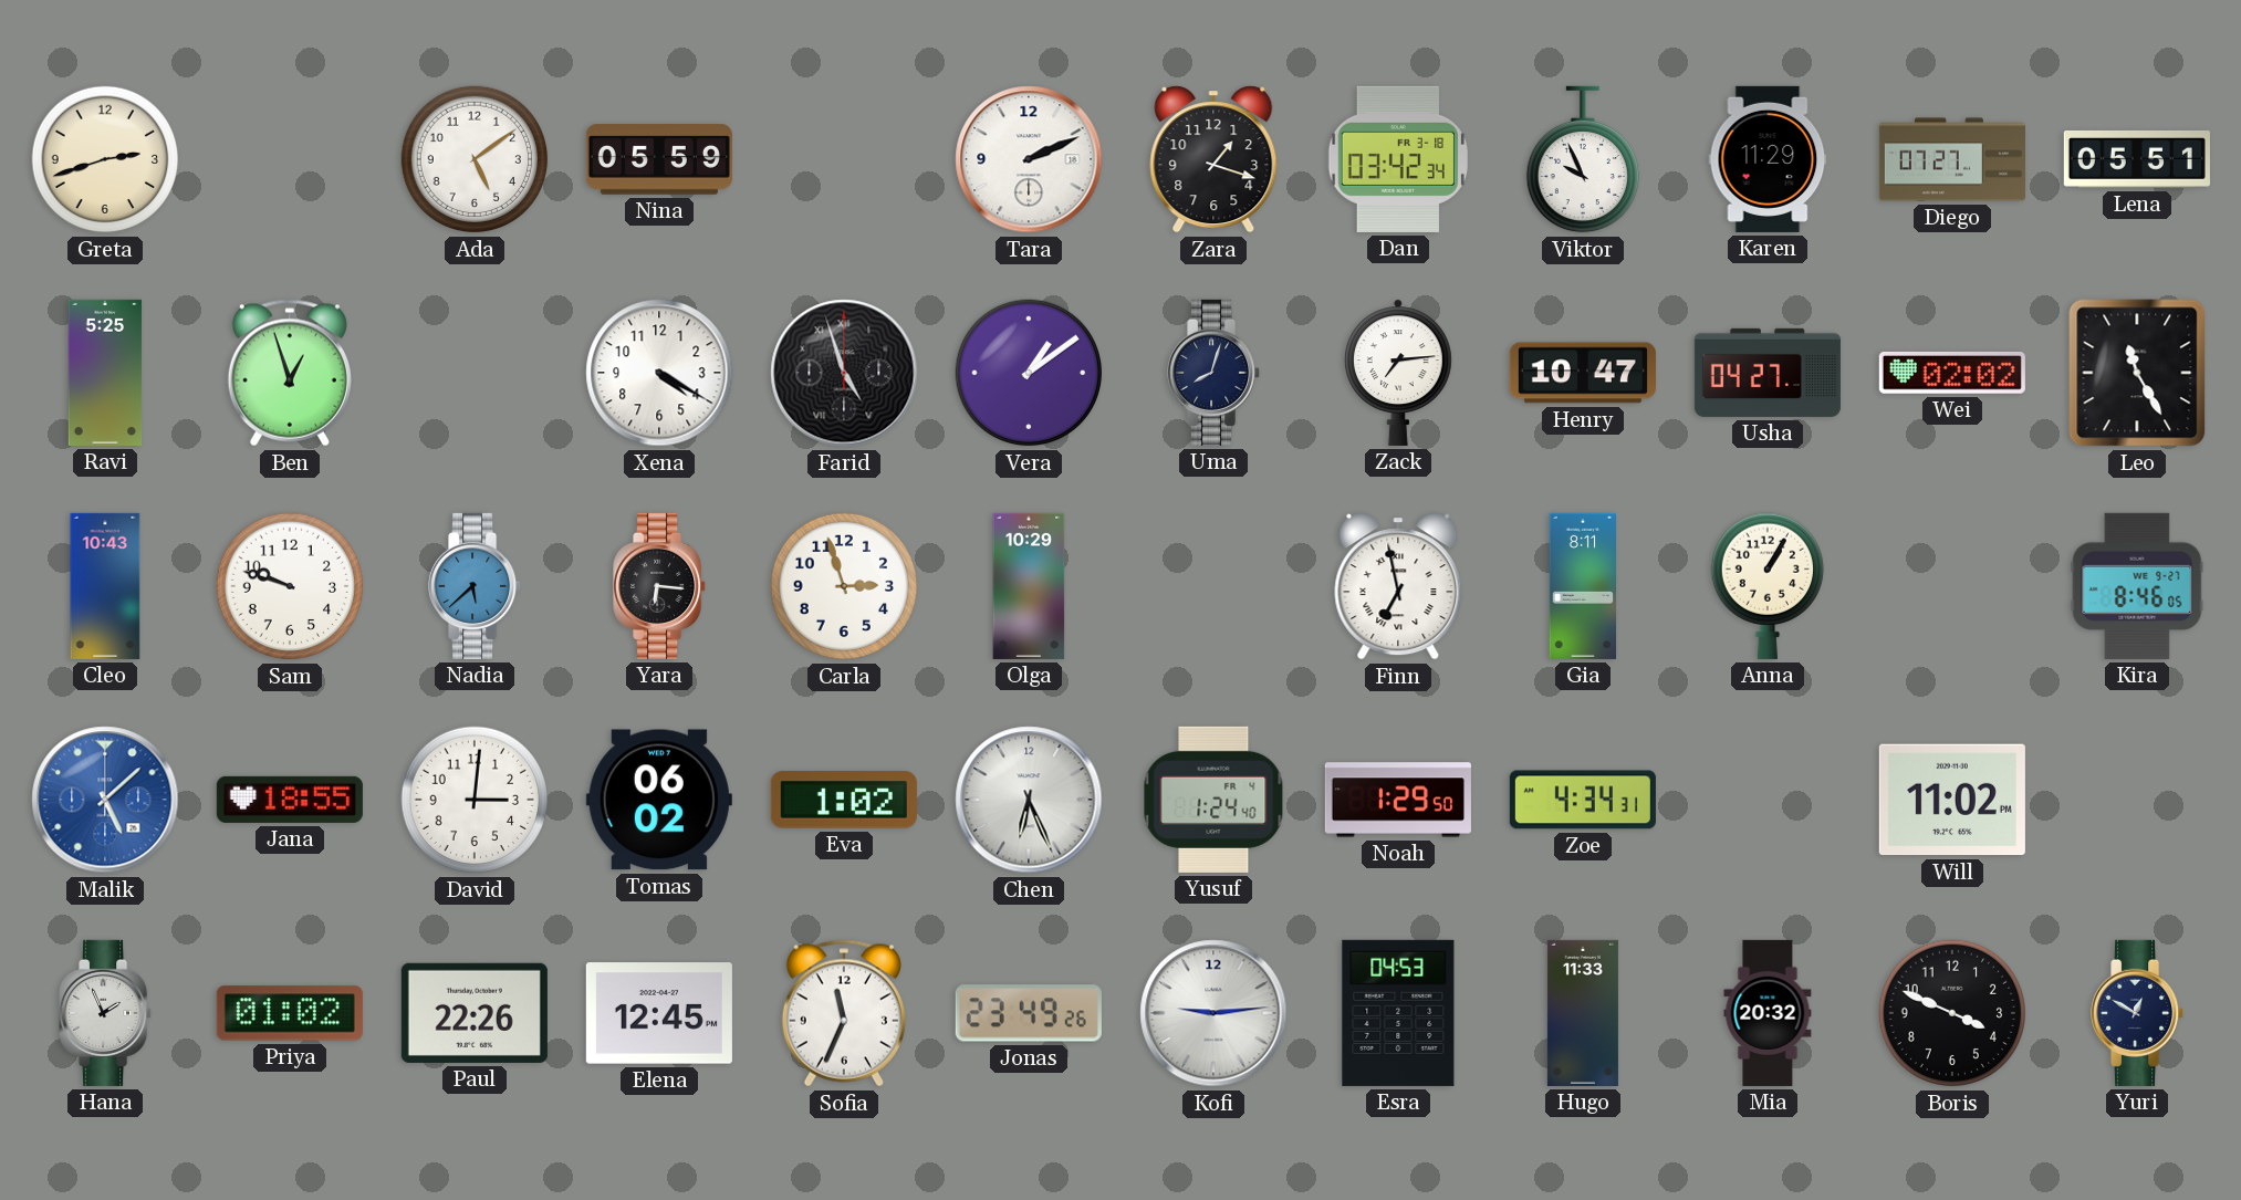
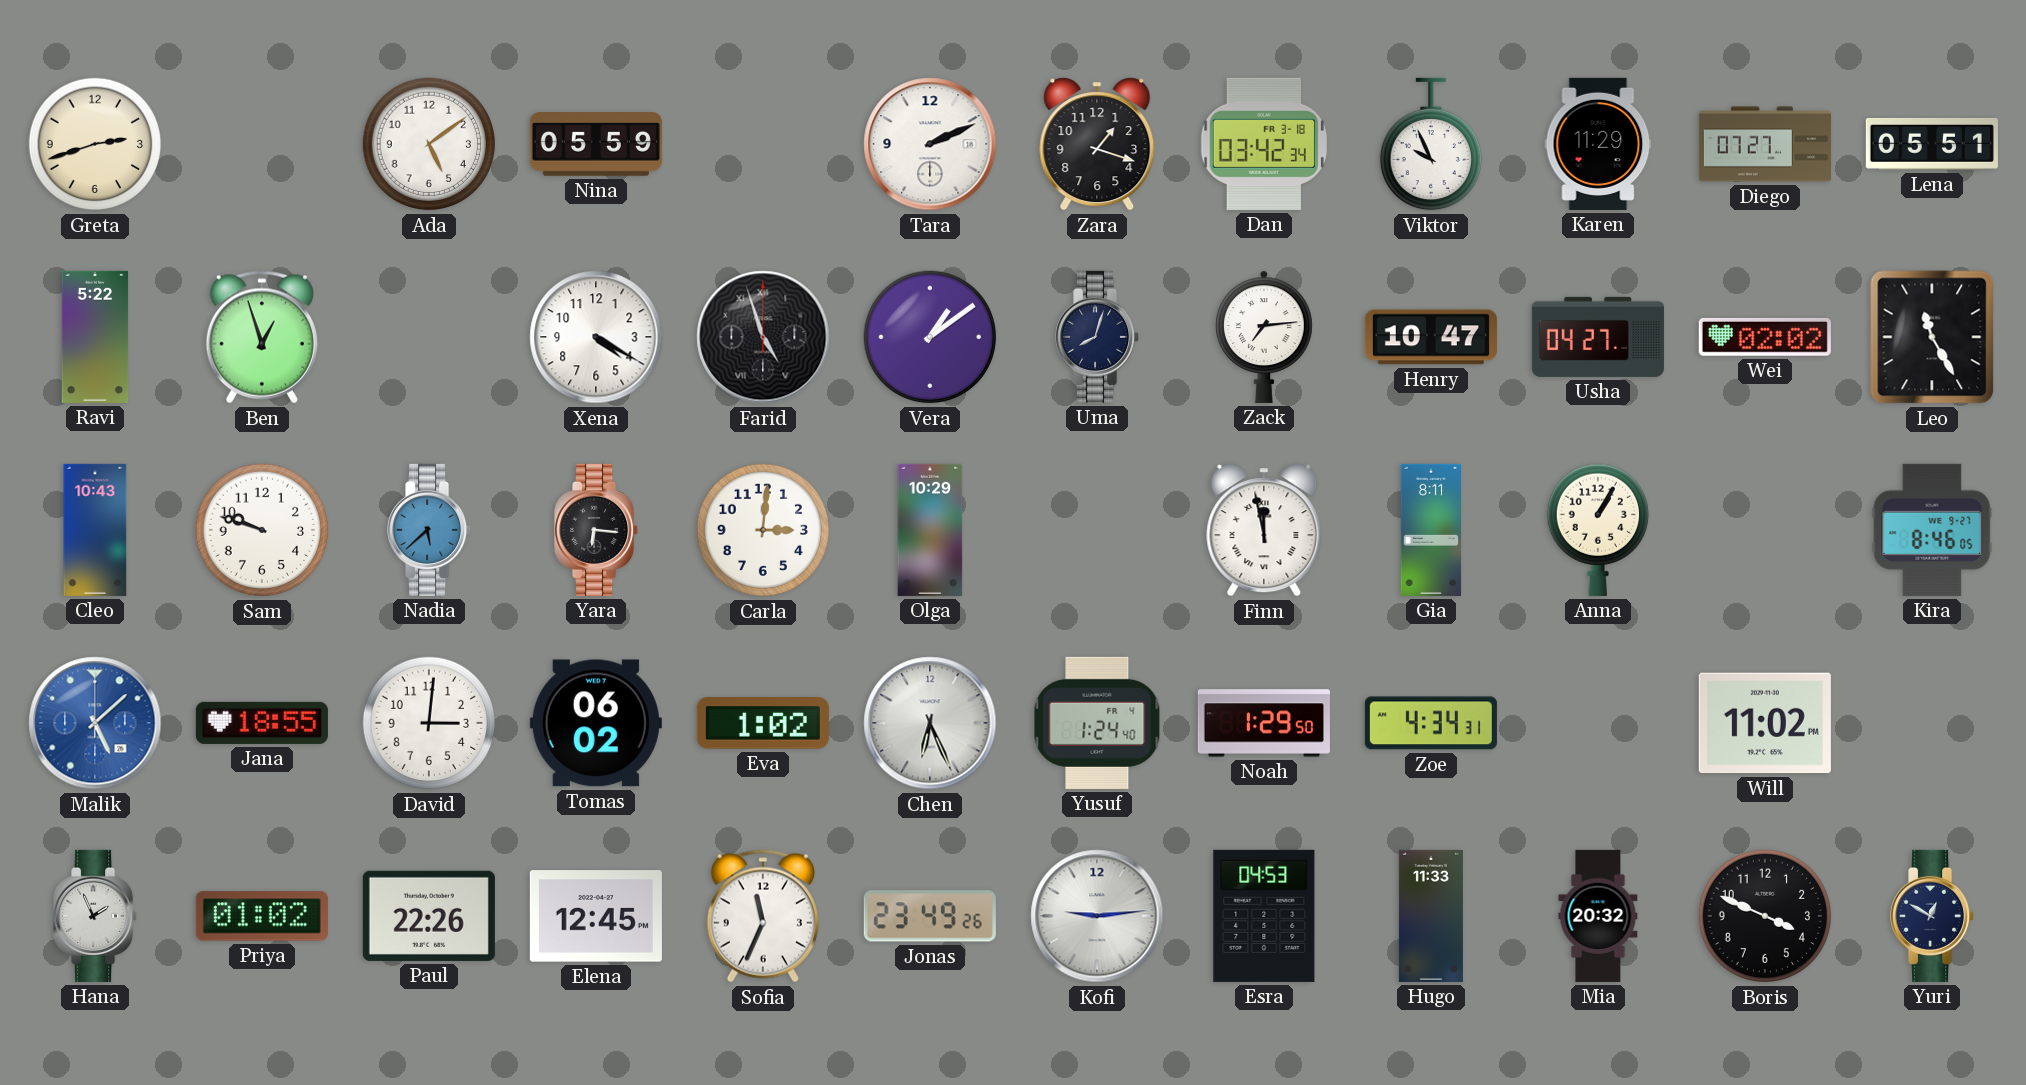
Ravi: 5:25 -> 5:22
Carla: 2:57 -> 3:01
Finn: 6:58 -> 11:58
